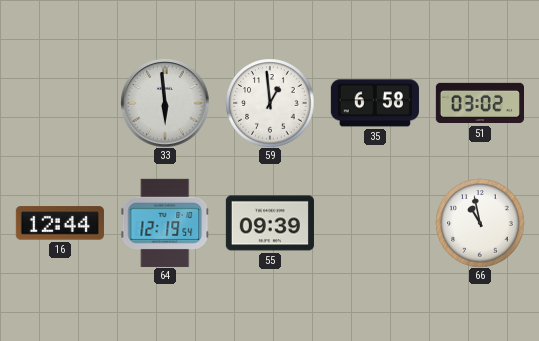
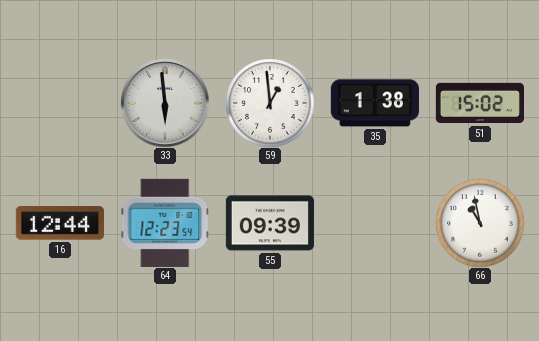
35: 6:58 -> 1:38
51: 03:02 -> 15:02
64: 12:19 -> 12:23
